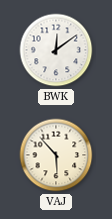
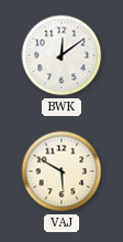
VAJ: 5:53 -> 5:50
